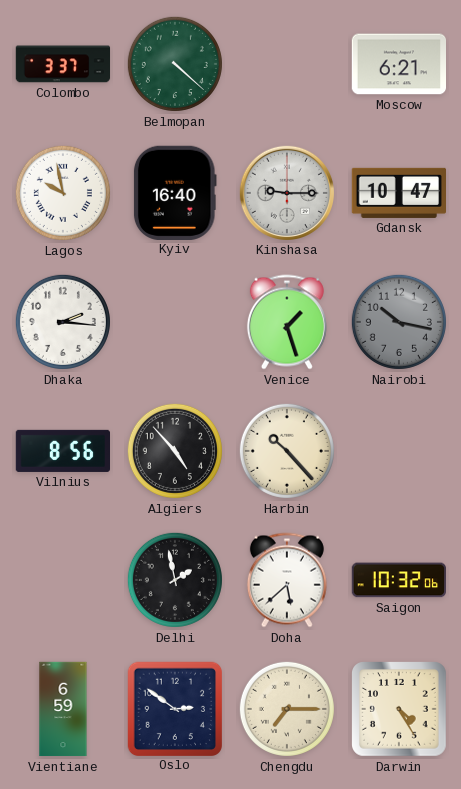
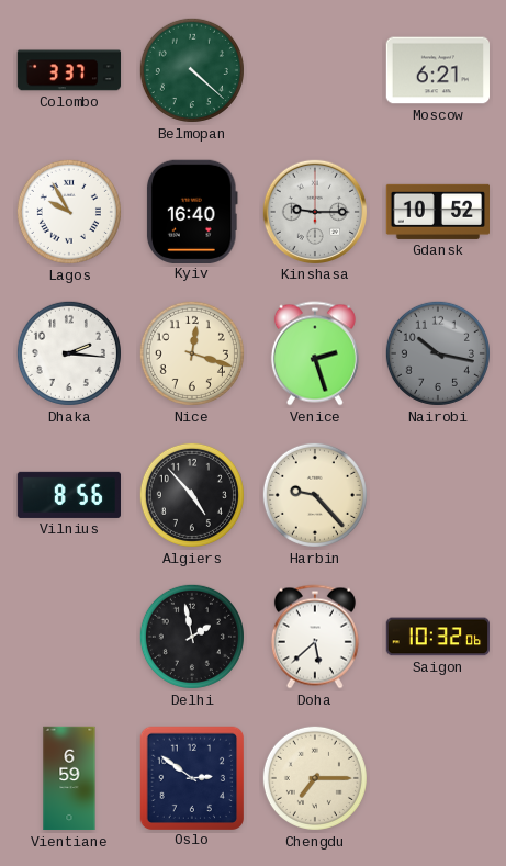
Lagos: 9:58 -> 9:55
Gdansk: 10:47 -> 10:52
Nice: none -> 12:18
Venice: 1:27 -> 2:27
Harbin: 10:23 -> 9:23
Darwin: 4:25 -> none
